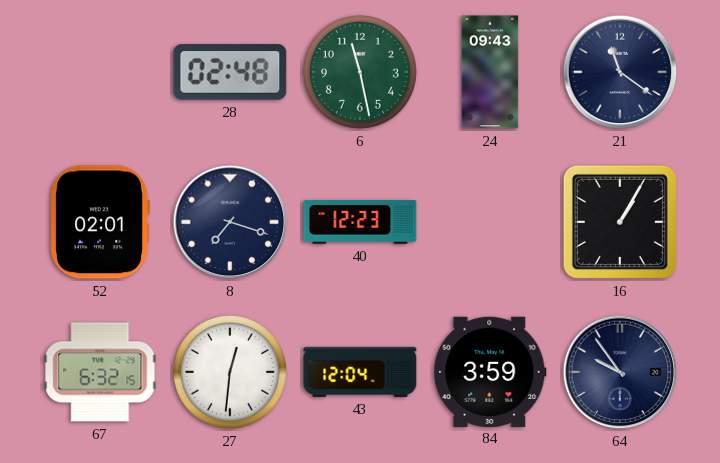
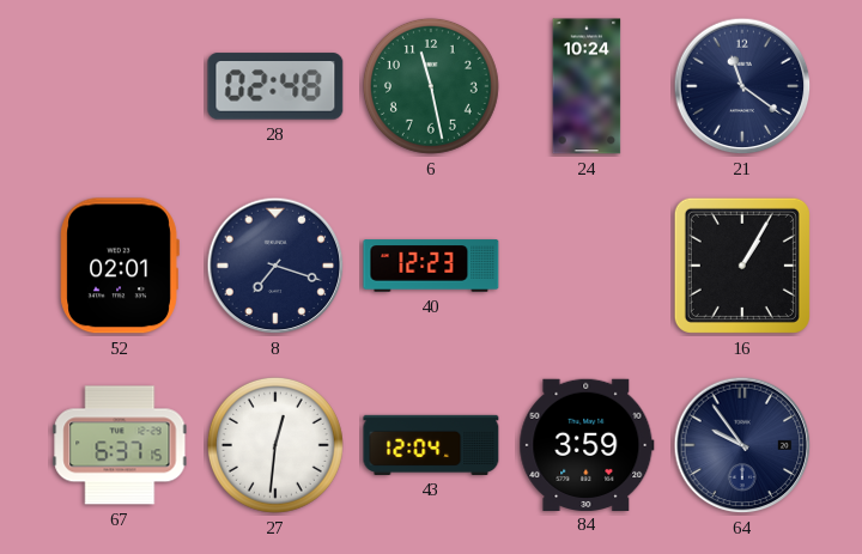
24: 09:43 -> 10:24
67: 6:32 -> 6:37
